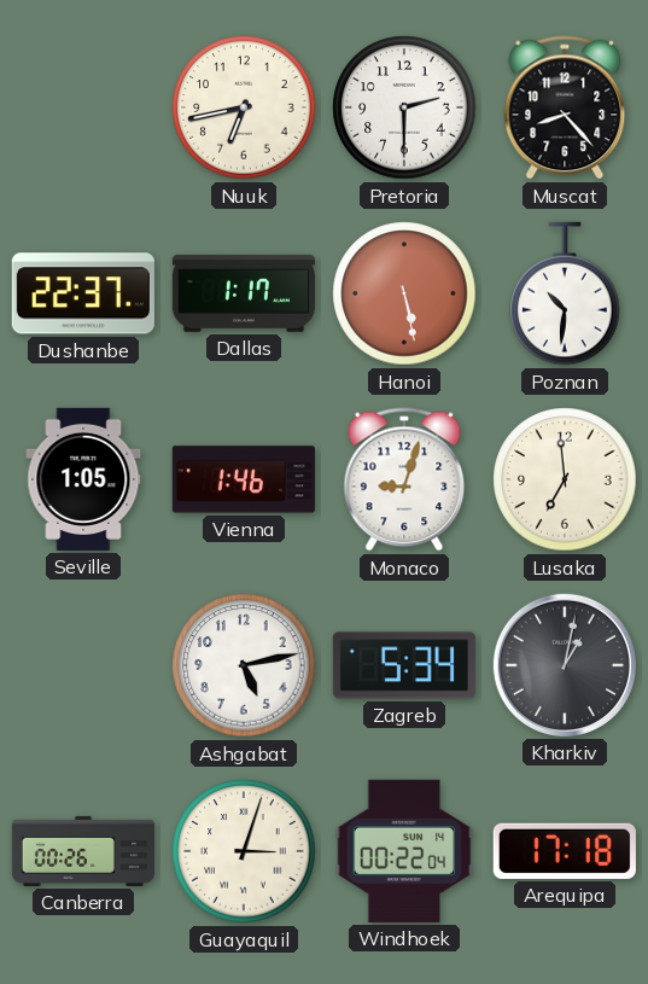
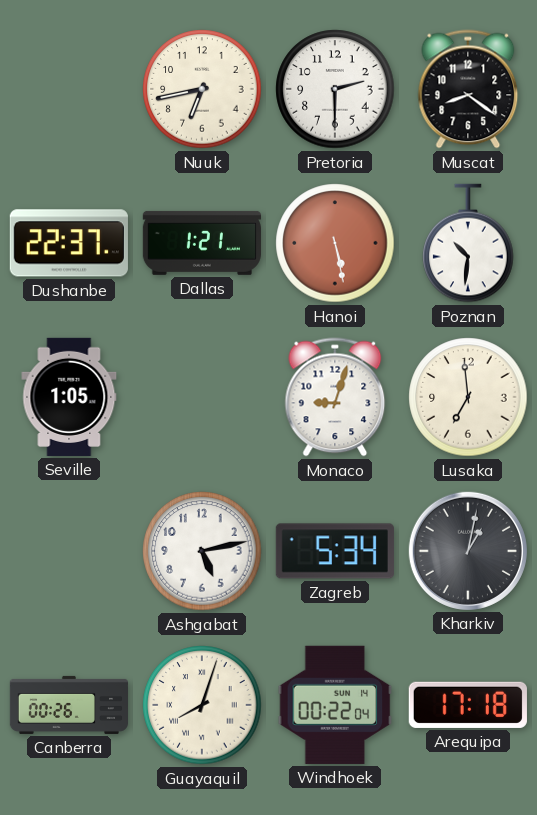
Muscat: 8:23 -> 8:21
Dallas: 1:17 -> 1:21
Vienna: 1:46 -> none
Guayaquil: 3:03 -> 8:03
